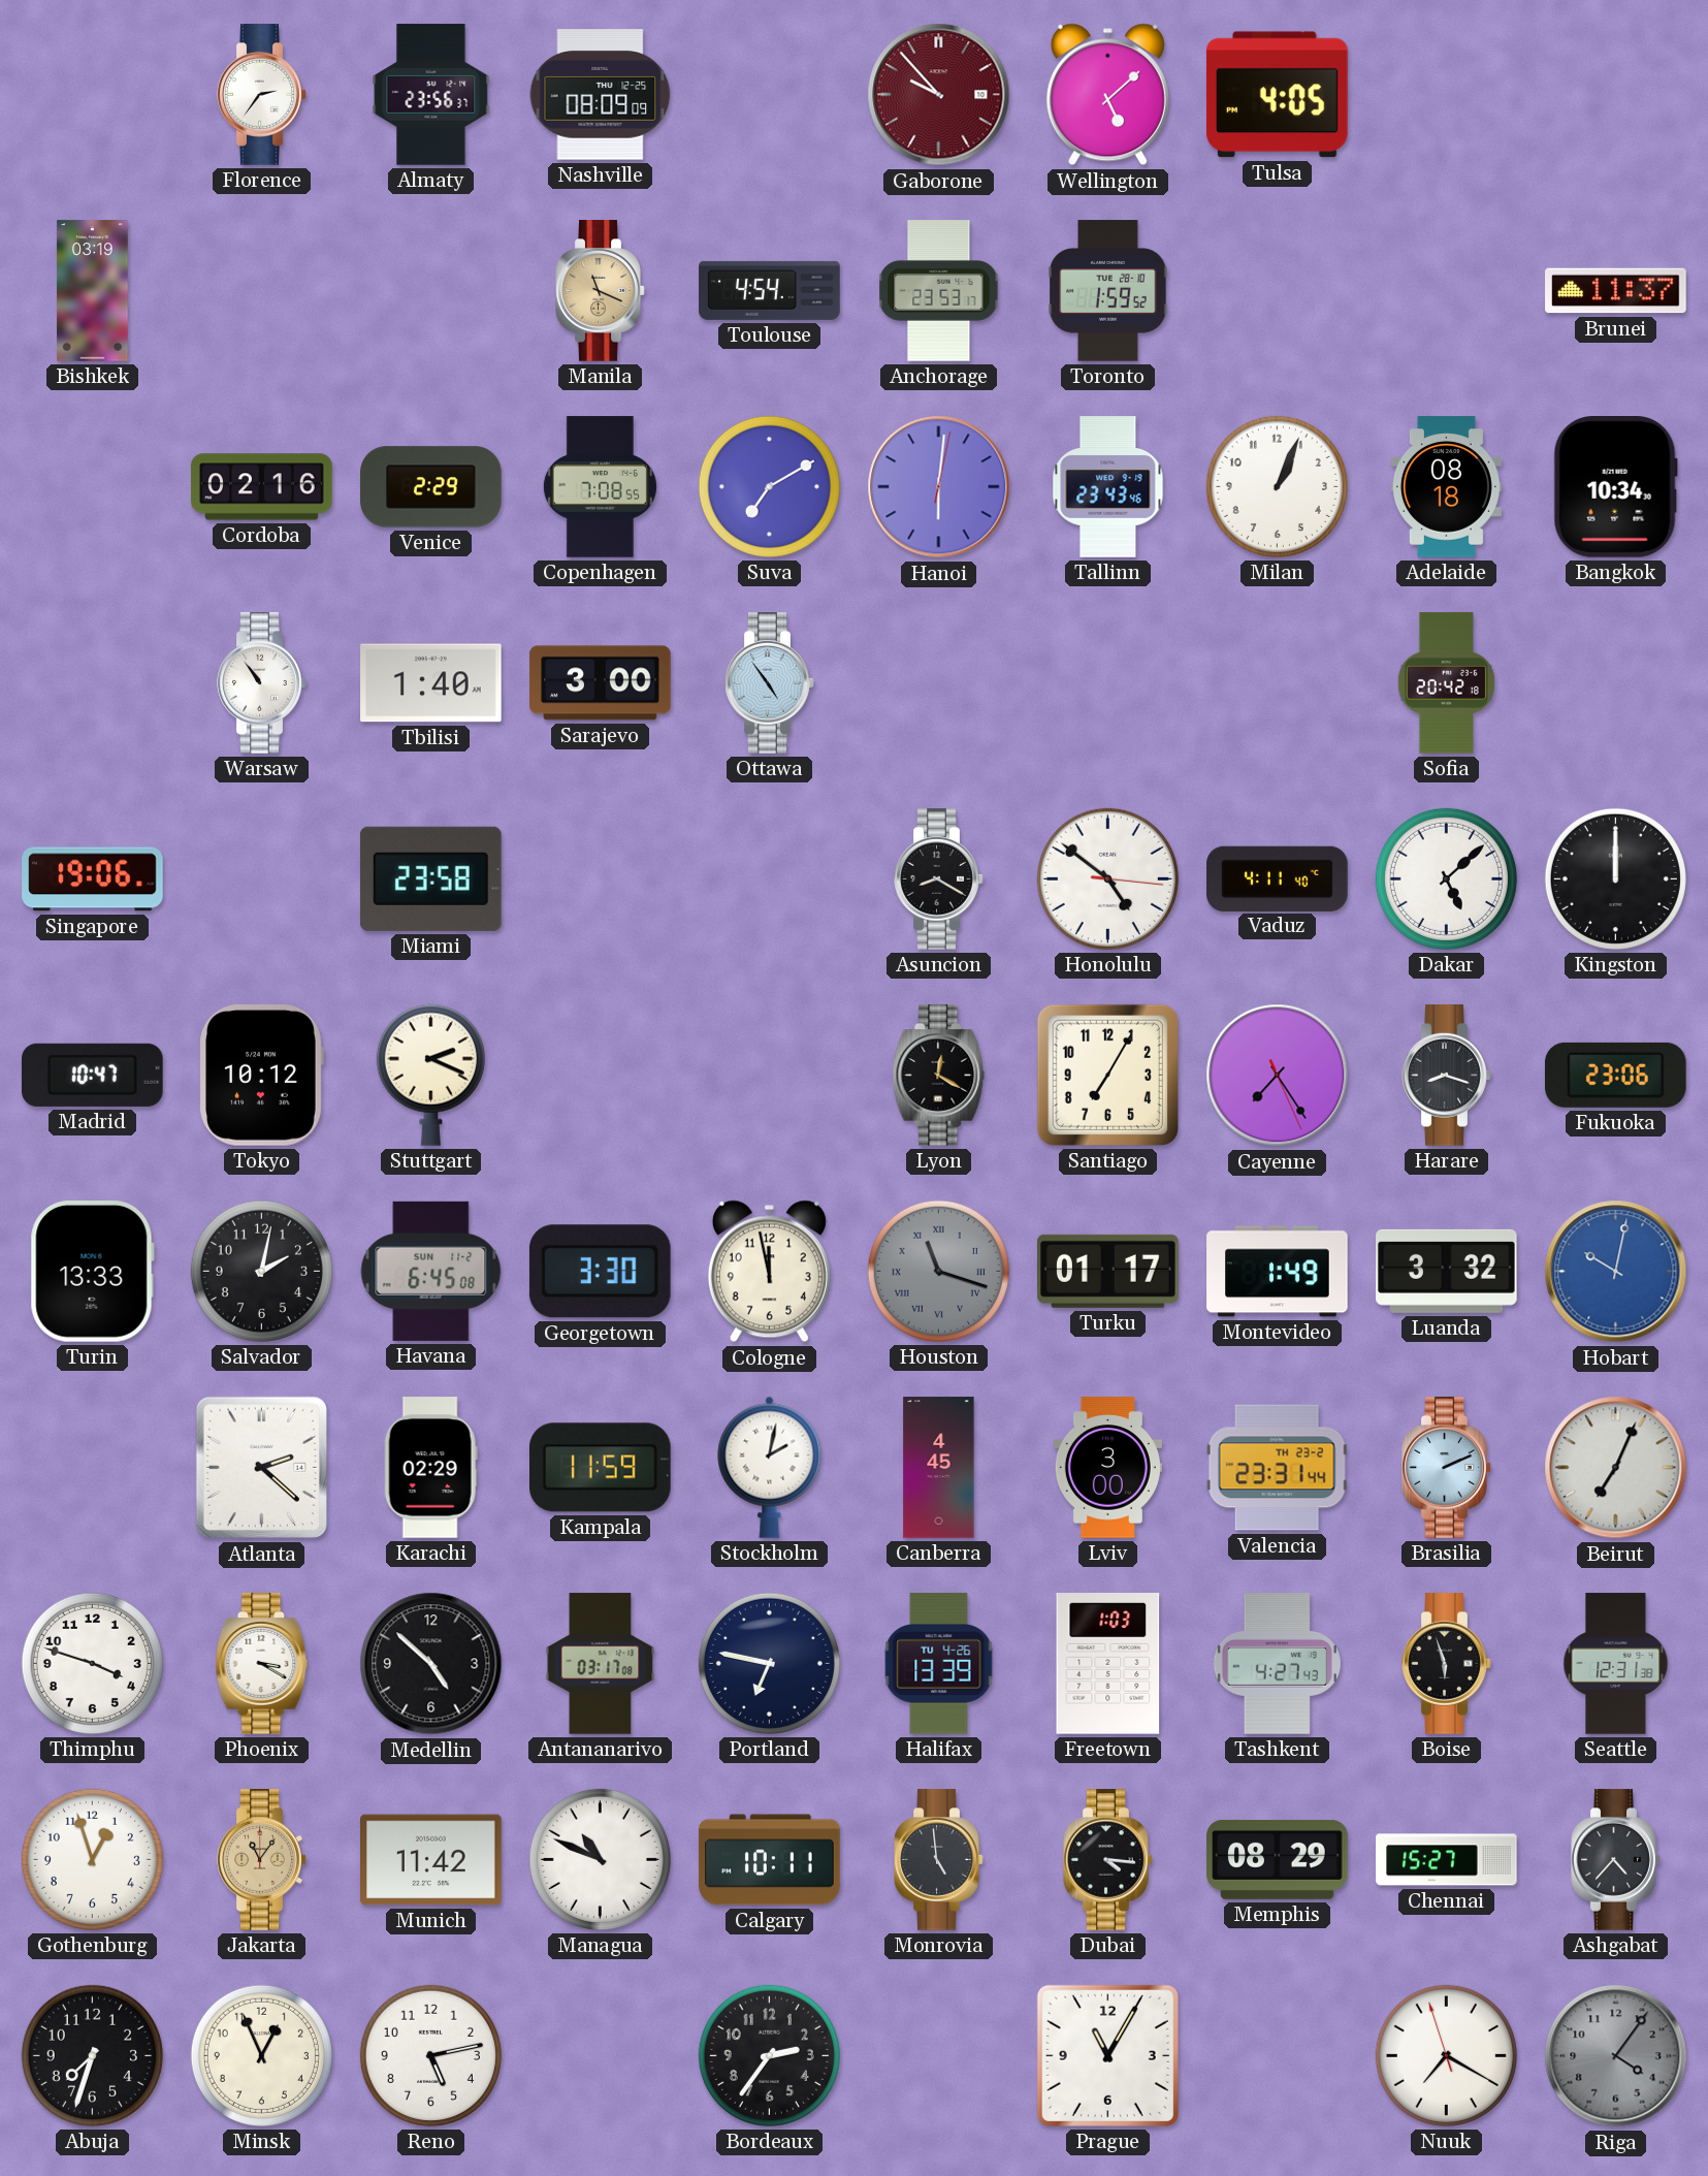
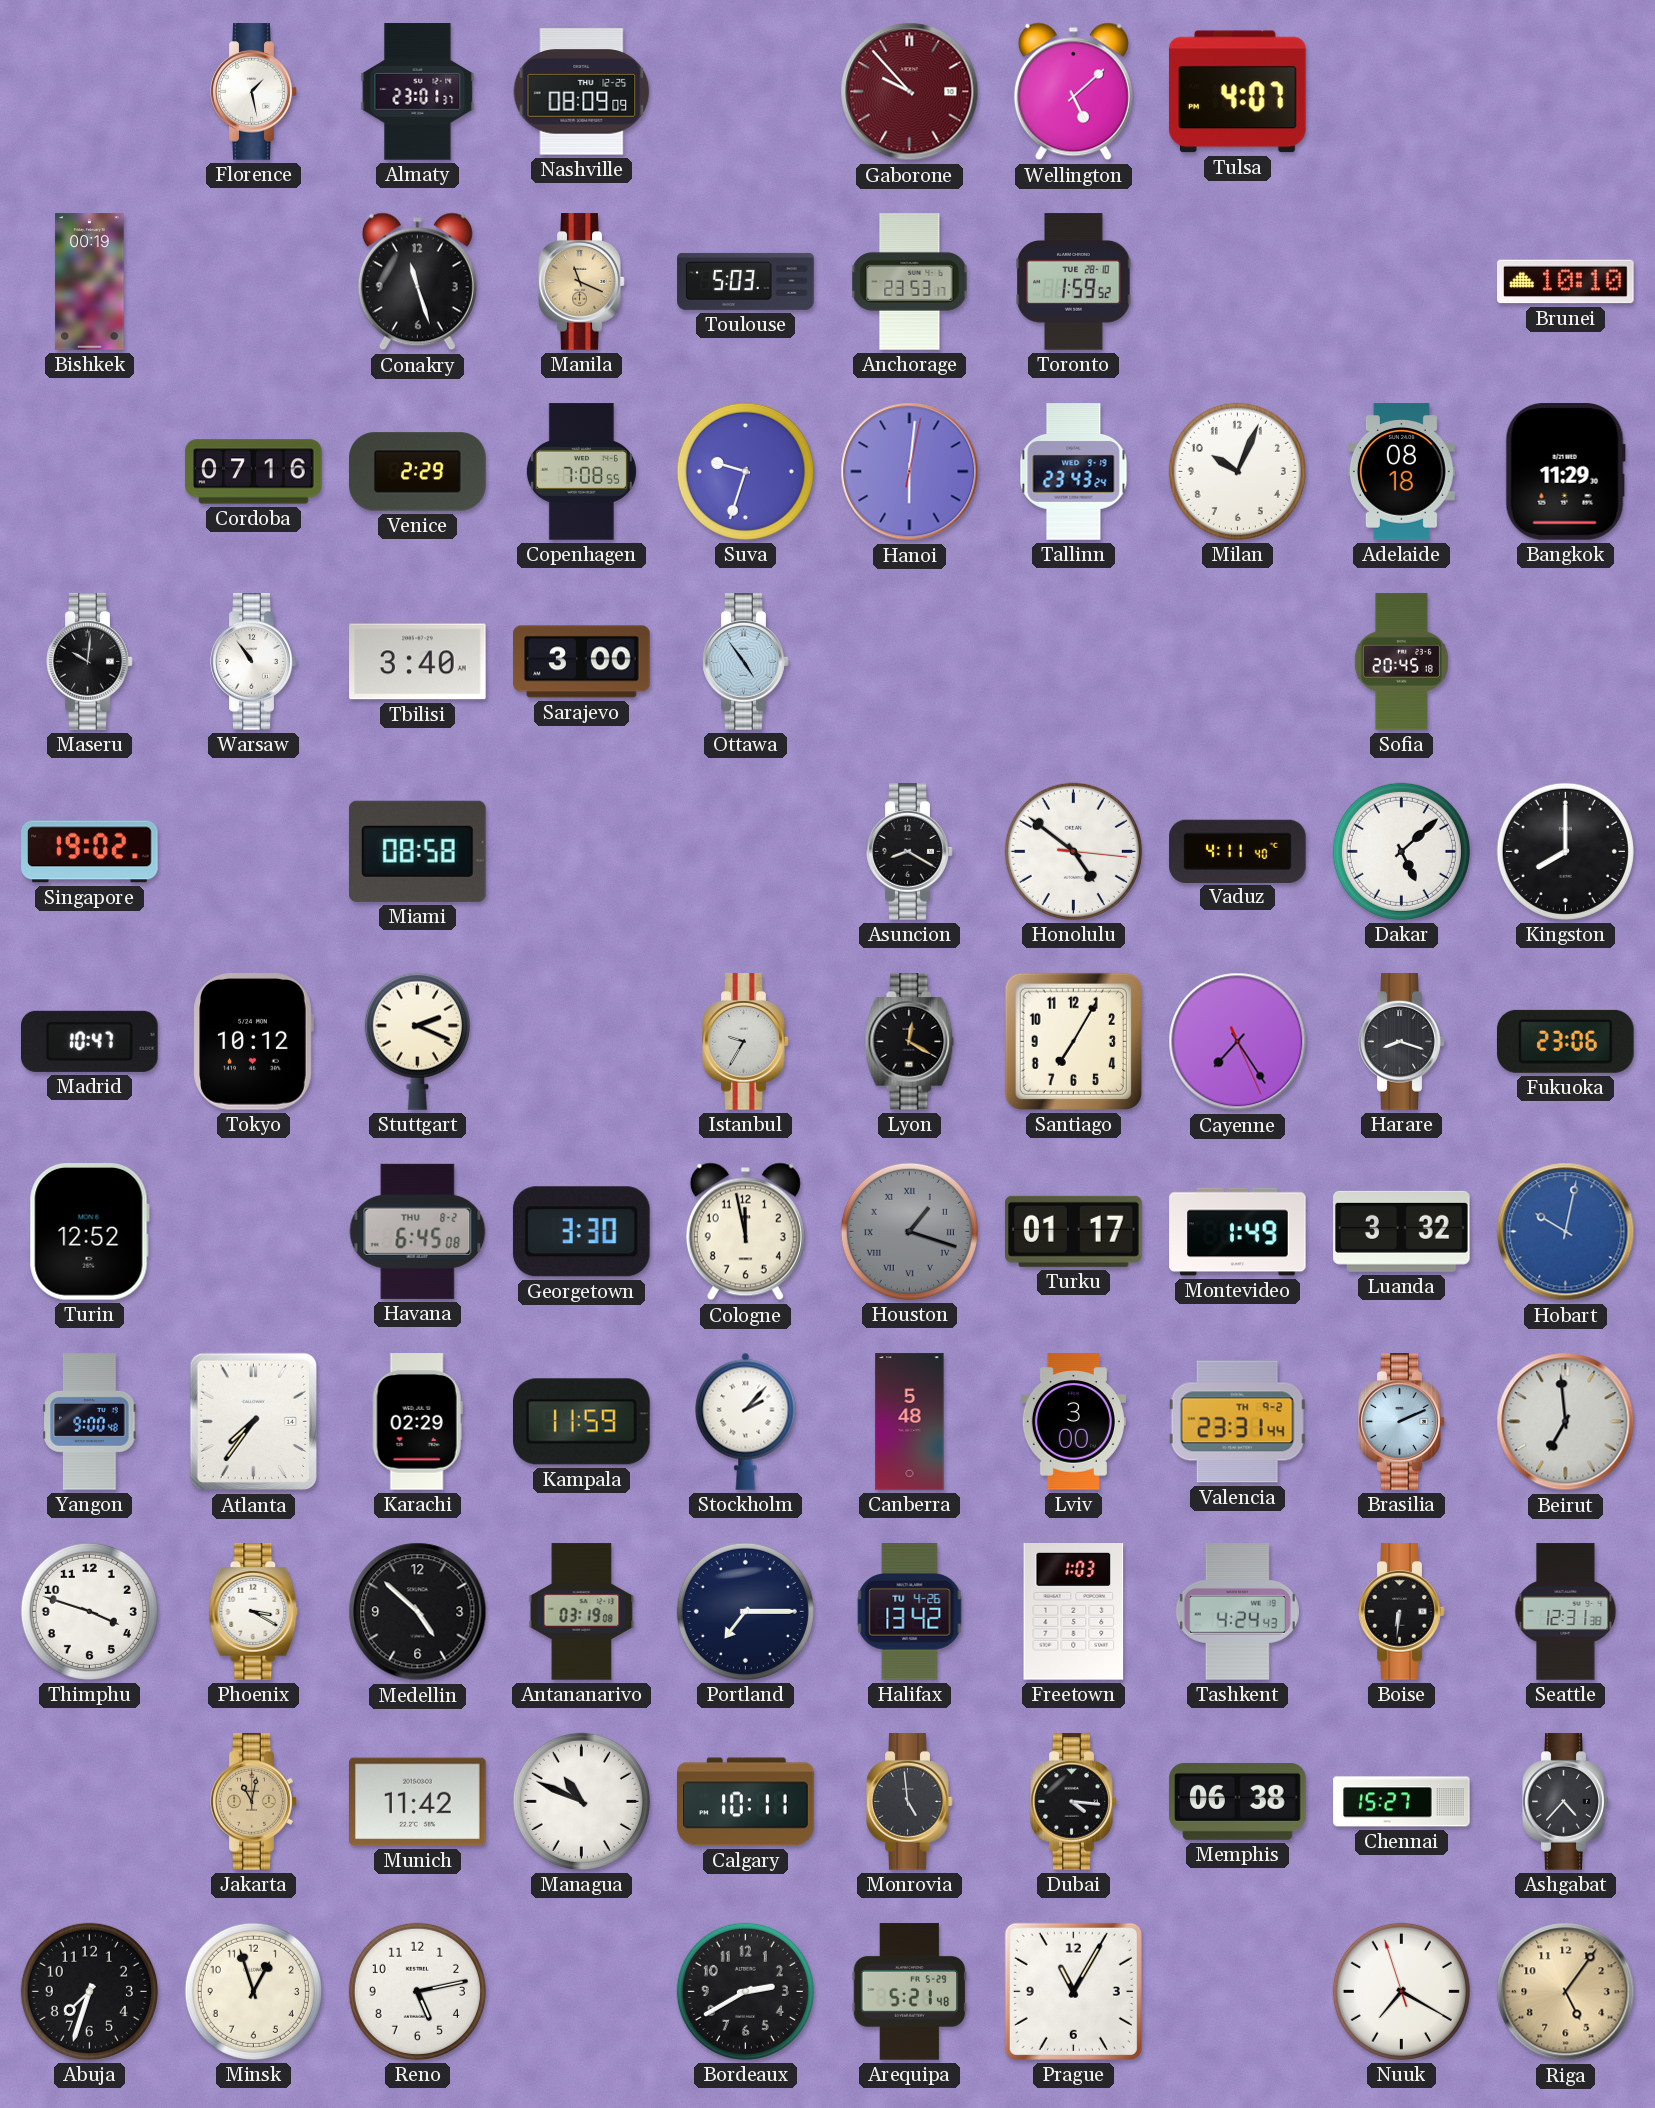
Florence: 2:36 -> 1:28
Almaty: 23:56 -> 23:01
Tulsa: 4:05 -> 4:07
Bishkek: 03:19 -> 00:19
Conakry: none -> 11:27
Toulouse: 4:54 -> 5:03
Brunei: 11:37 -> 10:10
Cordoba: 02:16 -> 07:16
Suva: 7:10 -> 9:33
Tallinn: 23:43:46 -> 23:43:24
Milan: 1:04 -> 10:04
Bangkok: 10:34 -> 11:29
Maseru: none -> 10:01
Tbilisi: 1:40 -> 3:40
Sofia: 20:42 -> 20:45
Singapore: 19:06 -> 19:02
Miami: 23:58 -> 08:58
Kingston: 12:00 -> 8:00
Istanbul: none -> 9:35
Turin: 13:33 -> 12:52
Salvador: 2:02 -> none
Havana date: SUN 11-2 -> THU 8-2
Houston: 11:18 -> 1:18
Yangon: none -> 9:00
Atlanta: 2:22 -> 7:36
Stockholm: 2:02 -> 2:07
Canberra: 4:45 -> 5:48
Valencia date: TH 23-2 -> TH 9-2
Beirut: 7:04 -> 6:59
Antananarivo: 03:17 -> 03:19
Portland: 6:47 -> 7:15
Halifax: 13:39 -> 13:42
Tashkent: 4:27 -> 4:24
Boise: 5:57 -> 6:31
Gothenburg: 12:57 -> none
Jakarta: 11:06 -> 11:02
Memphis: 08:29 -> 06:38
Minsk: 12:56 -> 12:57
Bordeaux: 2:36 -> 2:40
Arequipa: none -> 5:21
Riga: 4:06 -> 5:06
Riga dial: grey -> champagne
